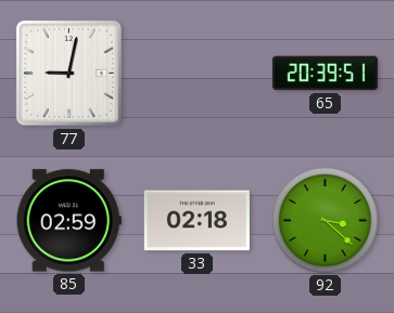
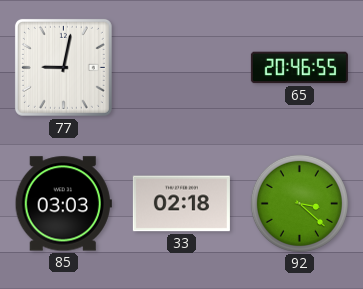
65: 20:39 -> 20:46
85: 02:59 -> 03:03
